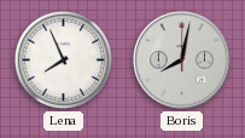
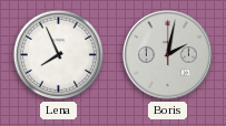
Boris: 8:02 -> 2:02
